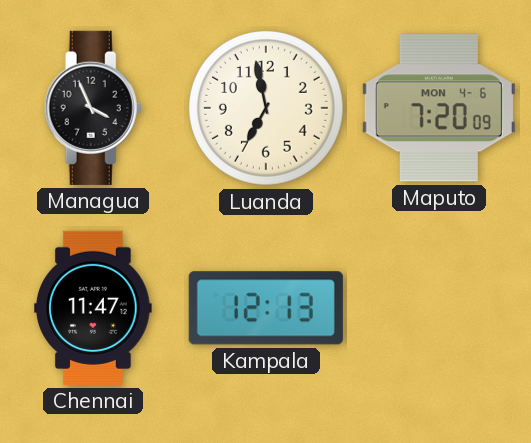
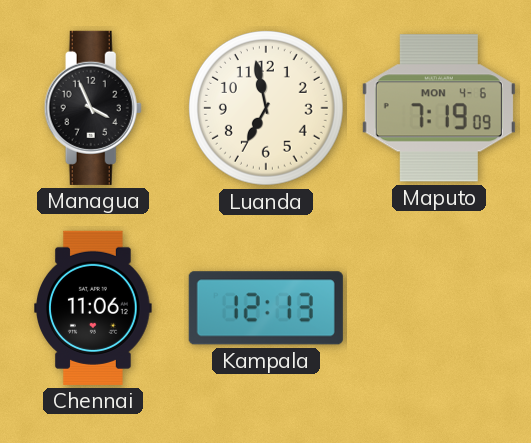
Maputo: 7:20 -> 7:19
Chennai: 11:47 -> 11:06
